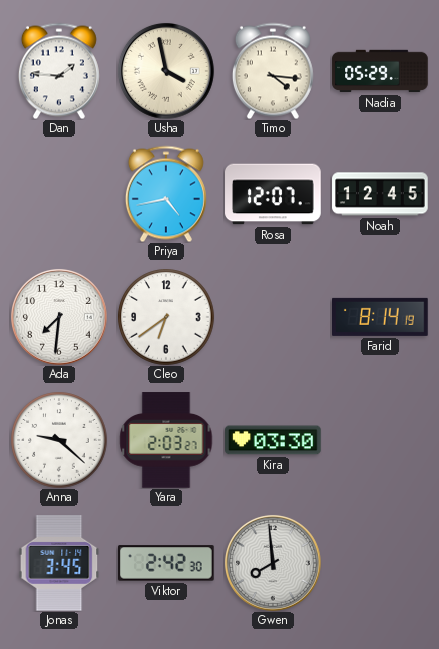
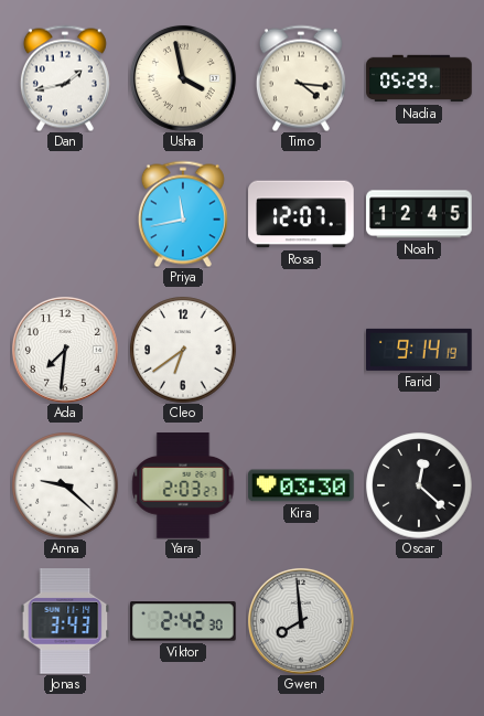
Dan: 1:46 -> 1:43
Priya: 4:43 -> 11:43
Farid: 8:14 -> 9:14
Oscar: none -> 12:22
Jonas: 3:45 -> 3:43
